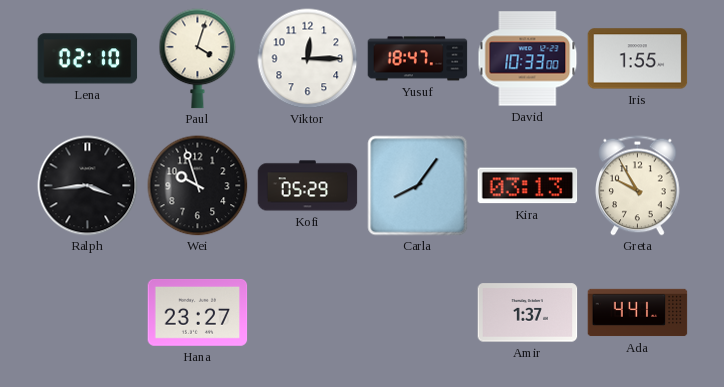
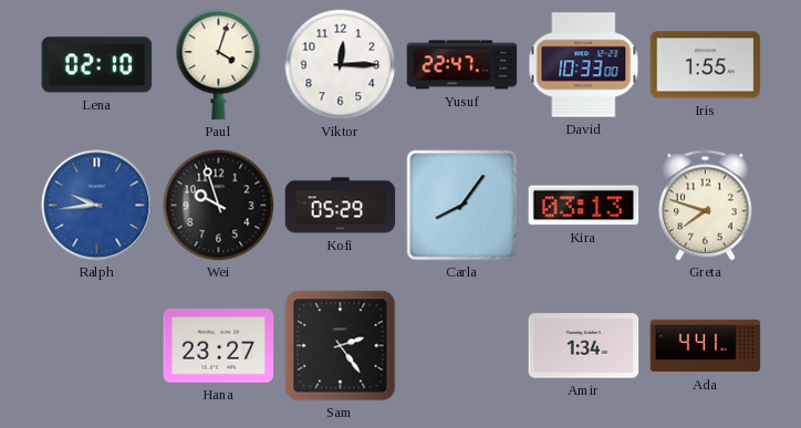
Yusuf: 18:47 -> 22:47
Ralph: 3:44 -> 9:44
Ralph dial: black -> blue
Greta: 9:55 -> 7:48
Sam: none -> 2:24
Amir: 1:37 -> 1:34
